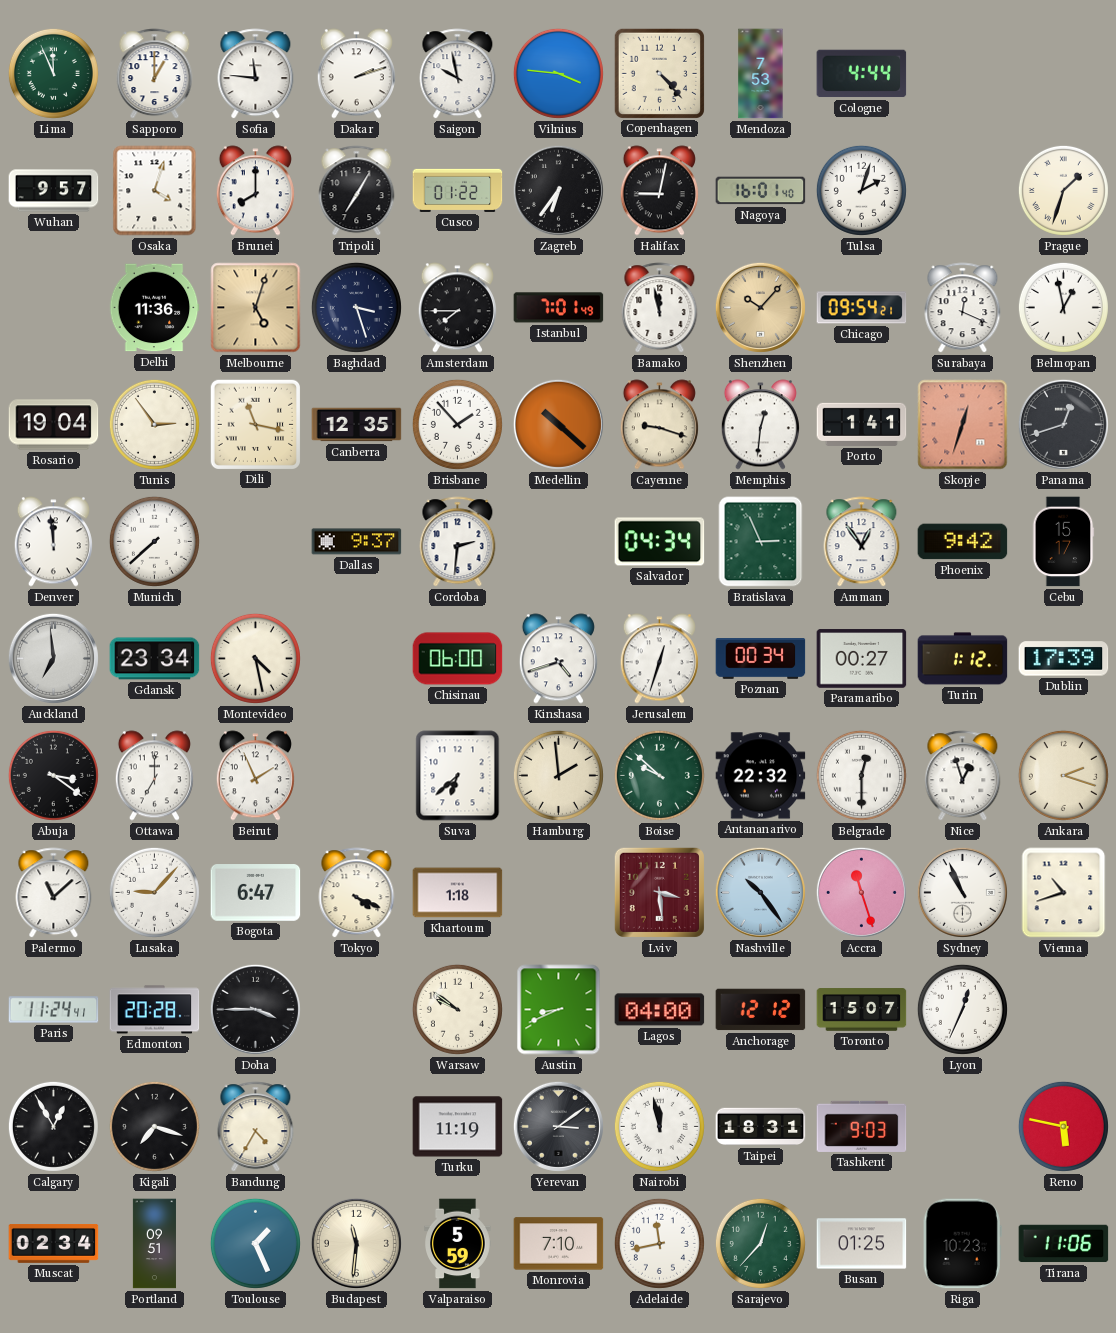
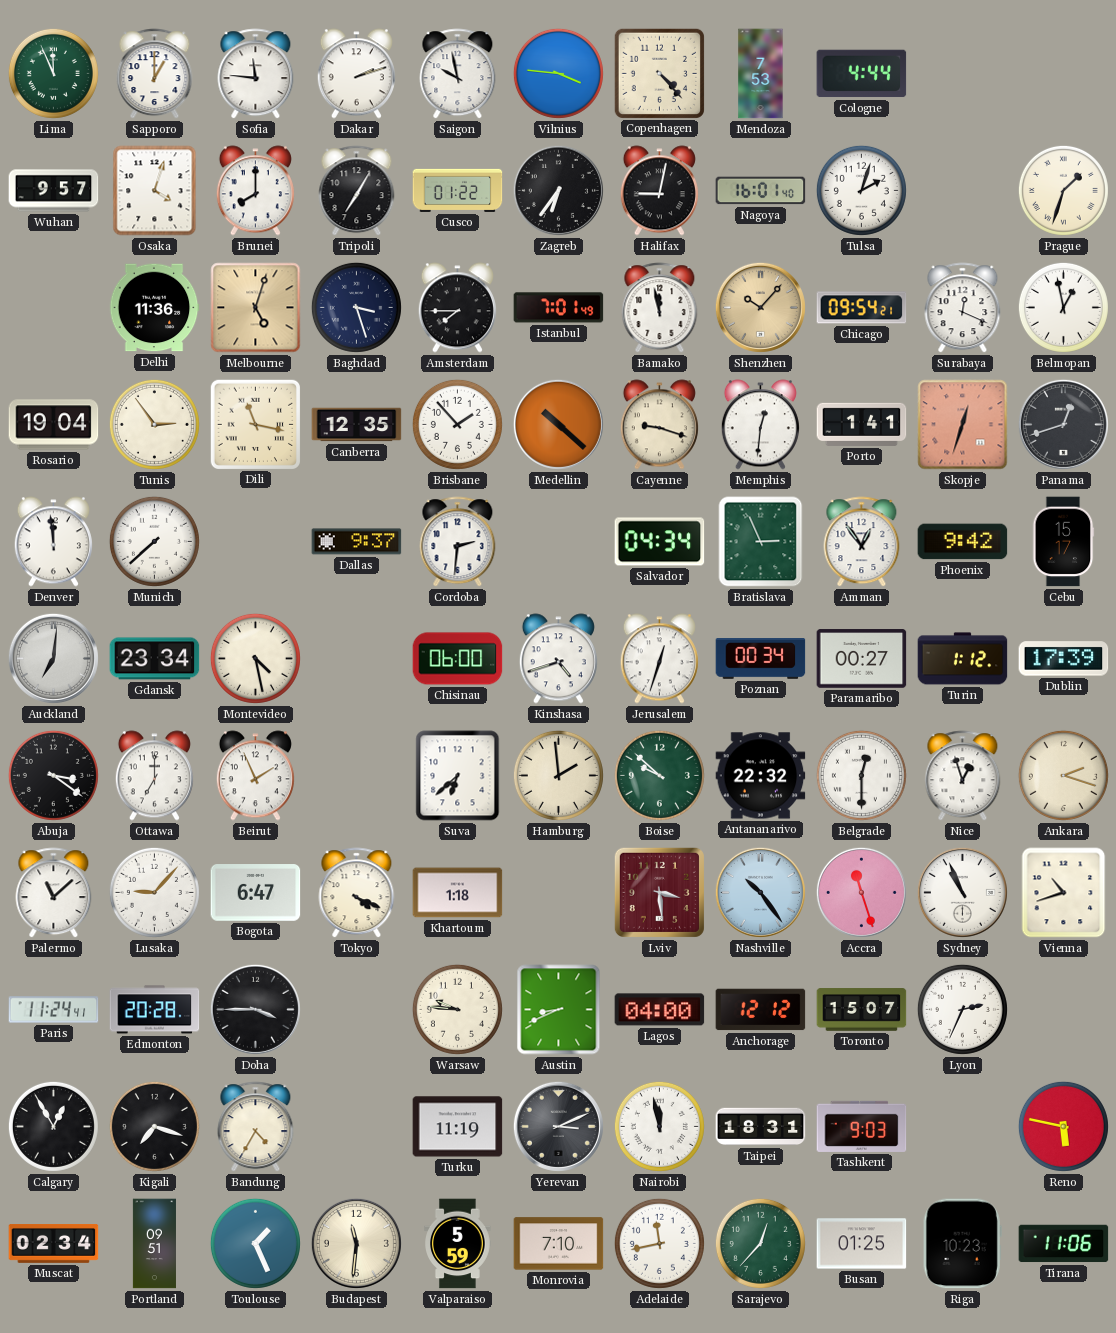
Auckland: 6:59 -> 7:01
Warsaw: 9:51 -> 9:46
Lyon: 12:34 -> 2:34
Yerevan: 3:09 -> 3:11
